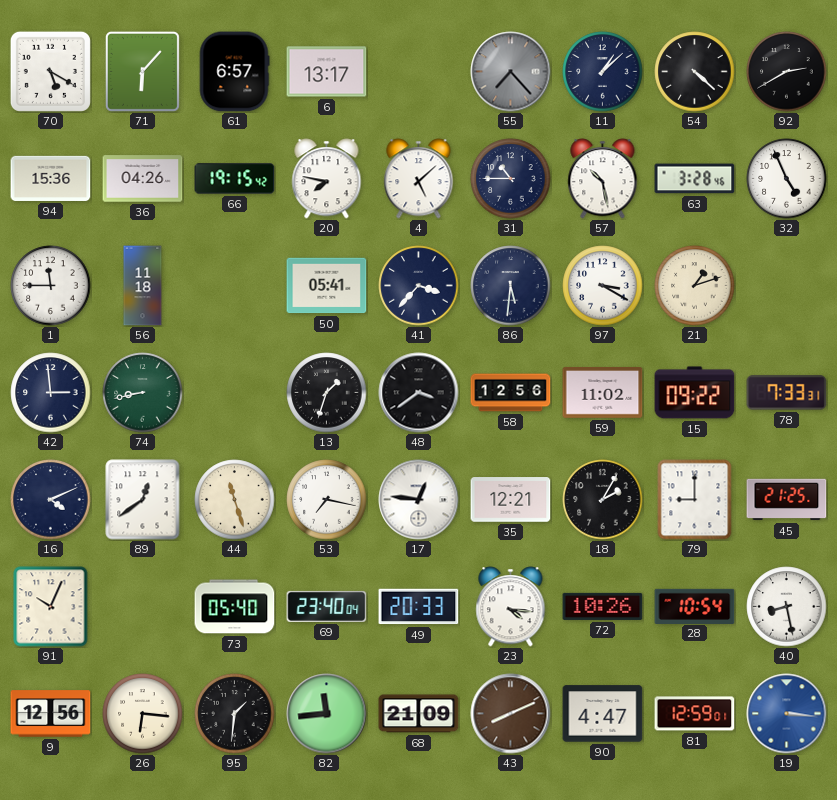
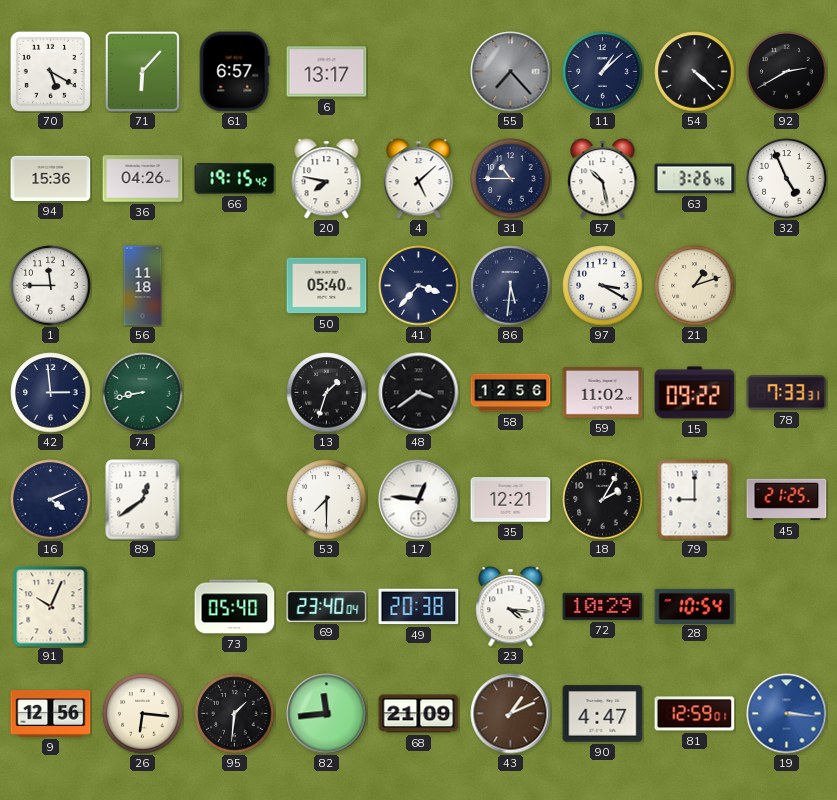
63: 3:28 -> 3:26
50: 05:41 -> 05:40
44: 11:27 -> none
53: 7:17 -> 7:30
49: 20:33 -> 20:38
72: 10:26 -> 10:29
40: 8:28 -> none
43: 8:11 -> 1:11
